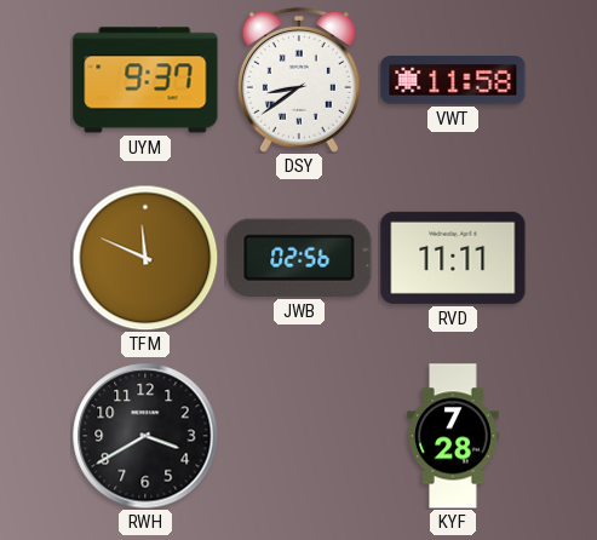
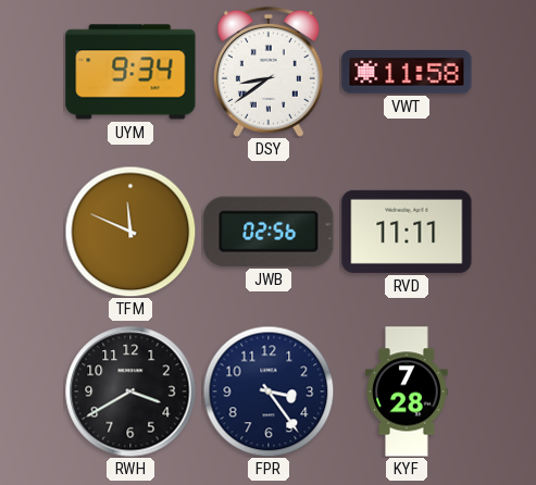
UYM: 9:37 -> 9:34
FPR: none -> 3:24
